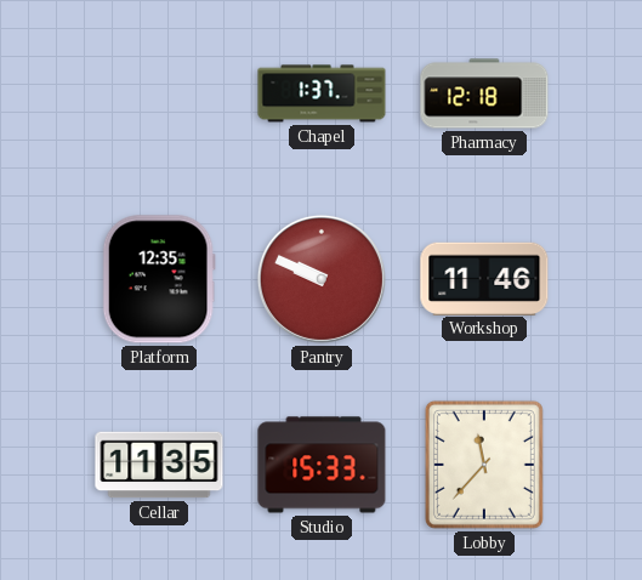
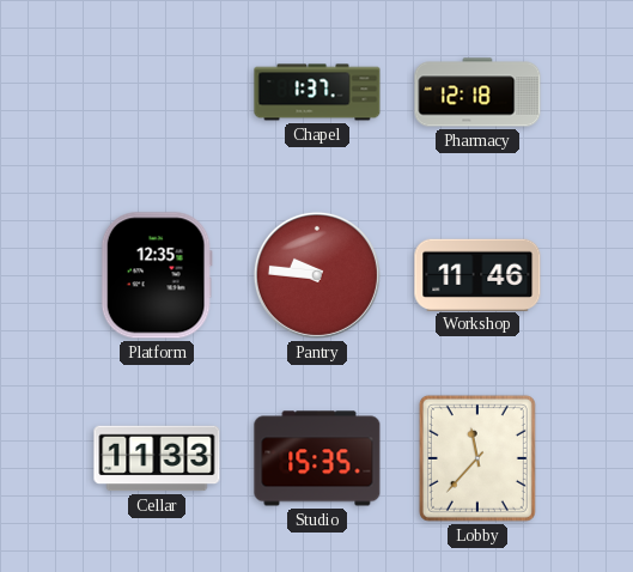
Pantry: 9:49 -> 9:46
Cellar: 11:35 -> 11:33
Studio: 15:33 -> 15:35
